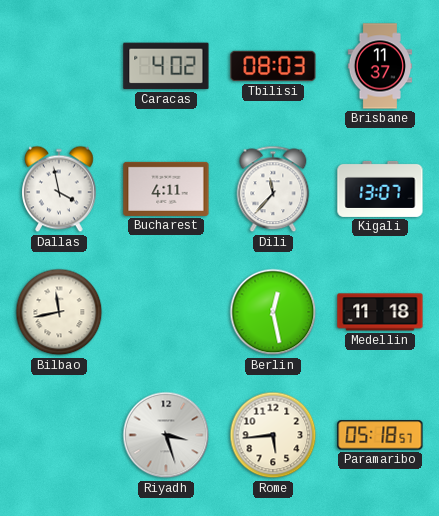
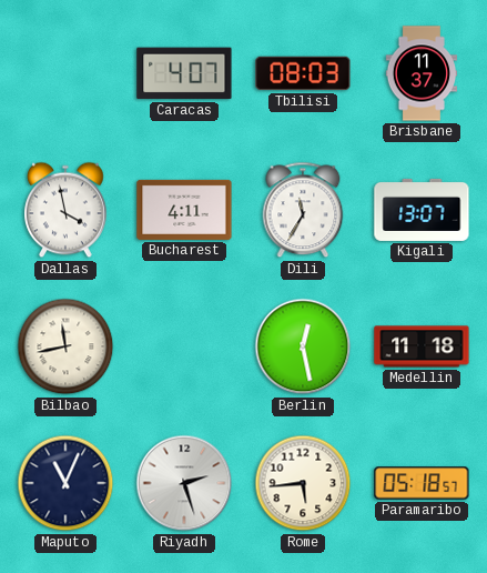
Caracas: 4:02 -> 4:07
Dili: 11:37 -> 11:35
Maputo: none -> 11:04
Riyadh: 3:27 -> 2:27
